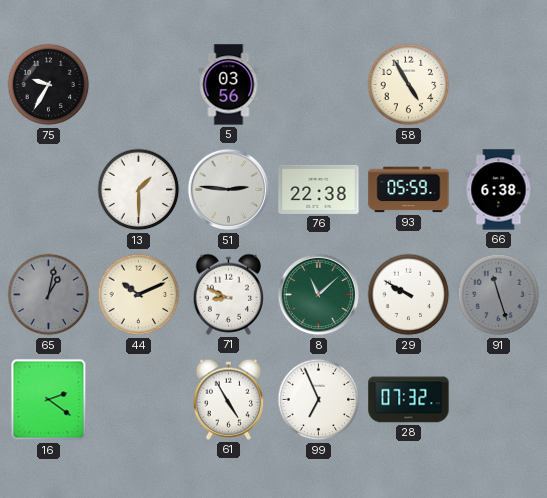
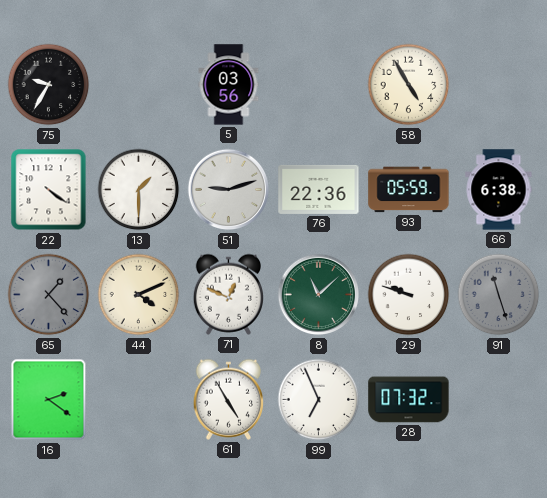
22: none -> 4:21
51: 2:46 -> 9:12
76: 22:38 -> 22:36
65: 1:02 -> 1:23
44: 10:11 -> 4:11
71: 8:49 -> 12:49
29: 9:50 -> 9:48
